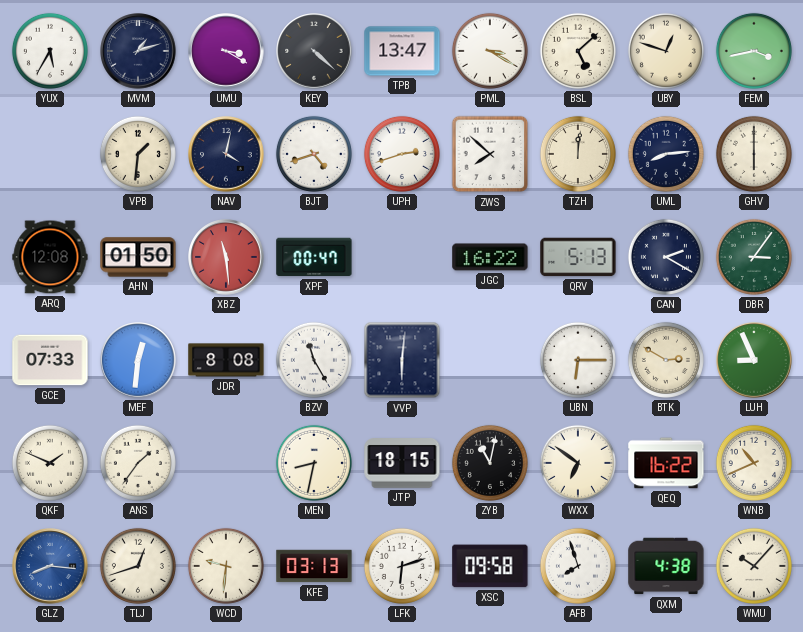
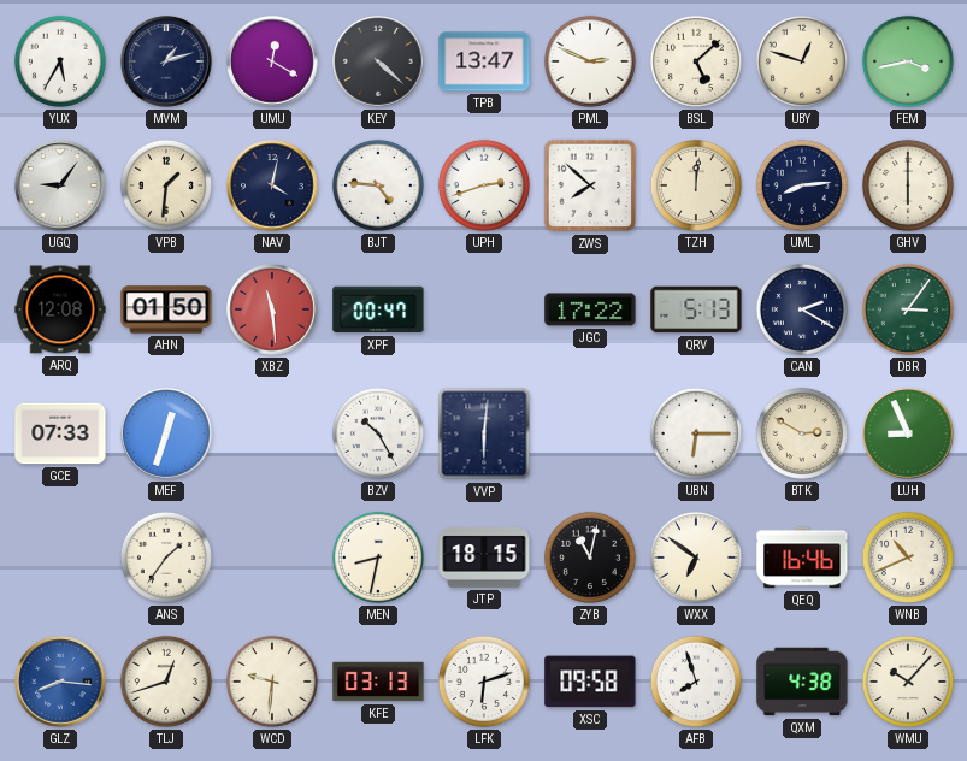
UMU: 3:20 -> 12:20
PML: 3:20 -> 2:49
UGQ: none -> 9:06
BJT: 4:42 -> 4:46
JGC: 16:22 -> 17:22
MEF: 12:31 -> 12:33
JDR: 8:08 -> none
BZV: 11:25 -> 10:25
QKF: 1:49 -> none
QEQ: 16:22 -> 16:46
